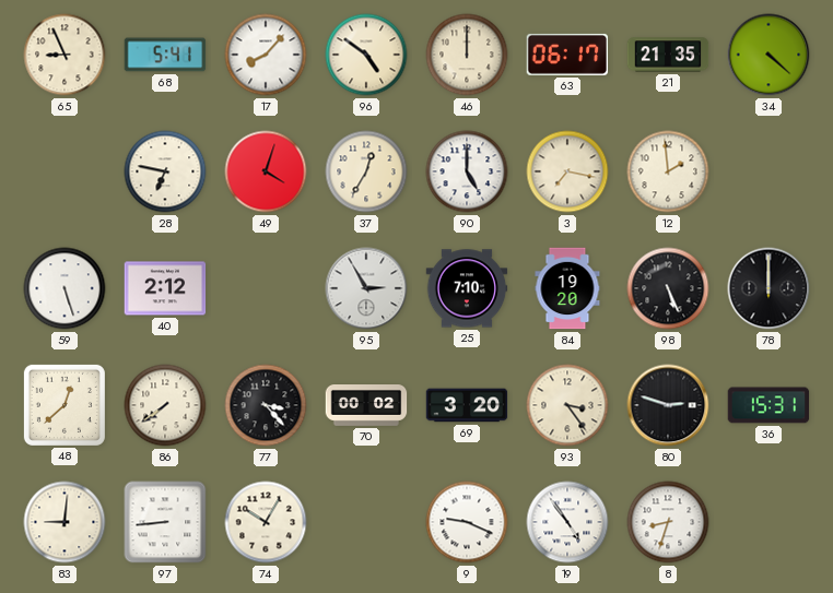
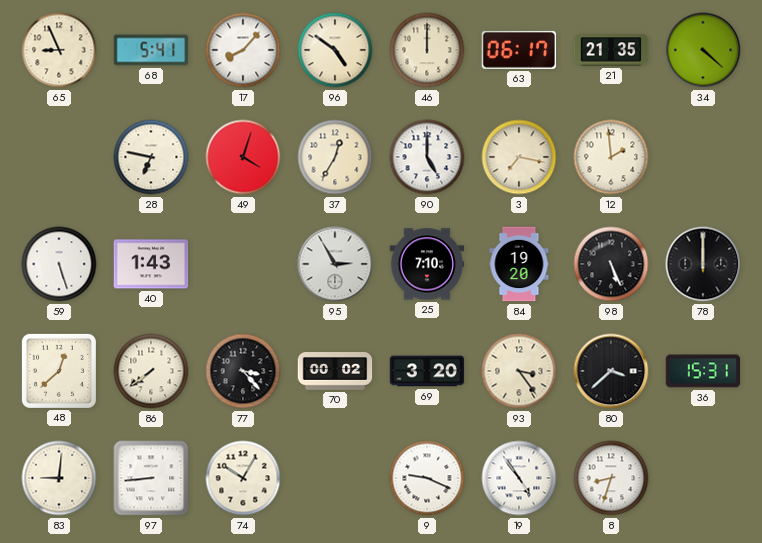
40: 2:12 -> 1:43
80: 2:48 -> 3:38
